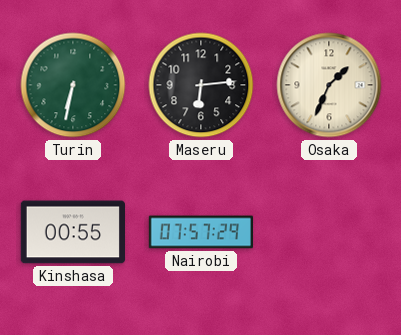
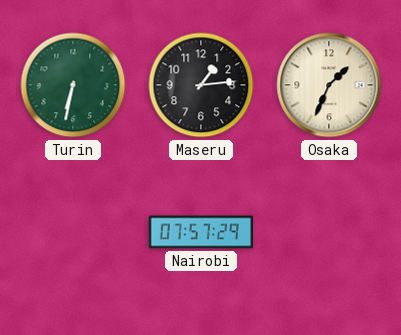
Maseru: 6:14 -> 1:14
Kinshasa: 00:55 -> none
